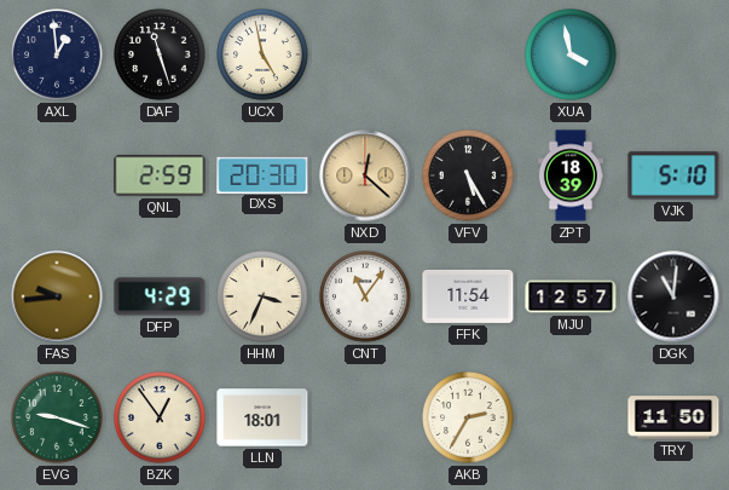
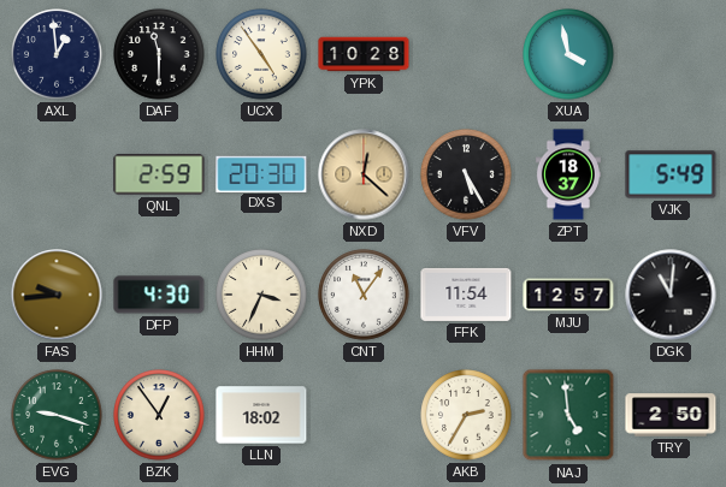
DAF: 11:27 -> 11:30
UCX: 4:58 -> 4:54
YPK: none -> 10:28
ZPT: 18:39 -> 18:37
VJK: 5:10 -> 5:49
DFP: 4:29 -> 4:30
LLN: 18:01 -> 18:02
NAJ: none -> 4:59
TRY: 11:50 -> 2:50
